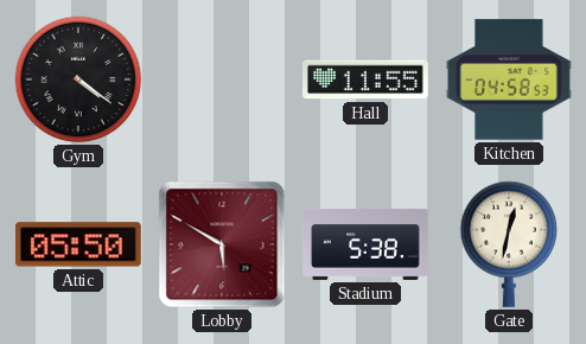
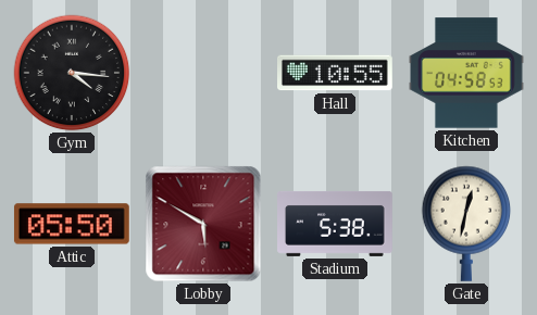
Gym: 4:21 -> 4:16
Hall: 11:55 -> 10:55
